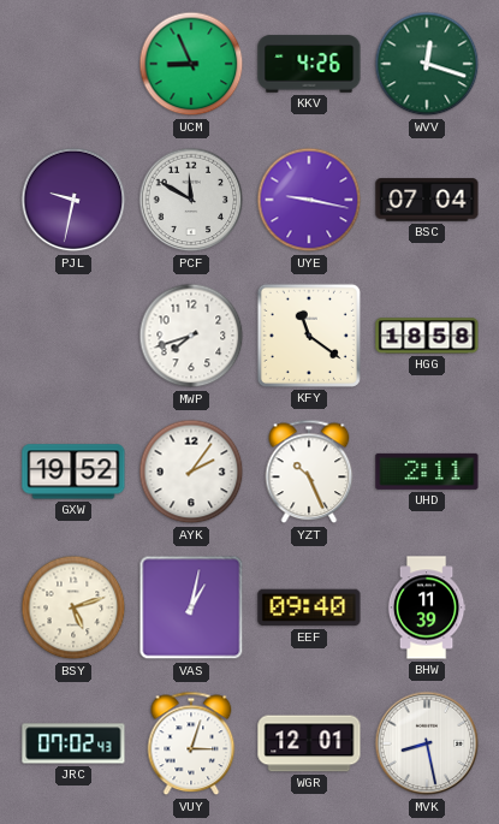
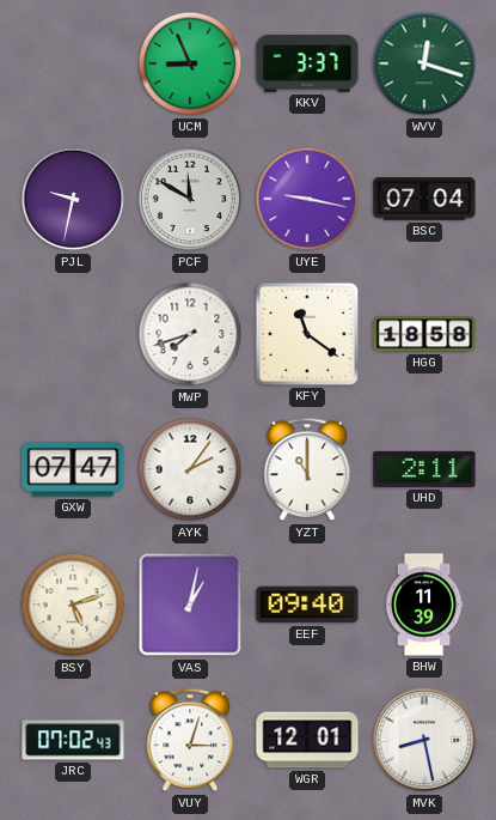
KKV: 4:26 -> 3:37
GXW: 19:52 -> 07:47
YZT: 10:26 -> 11:00
